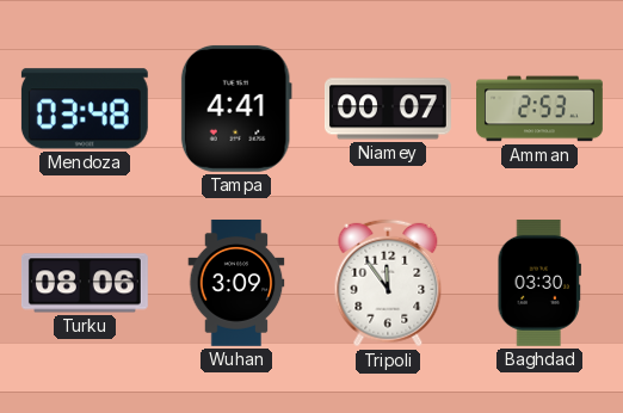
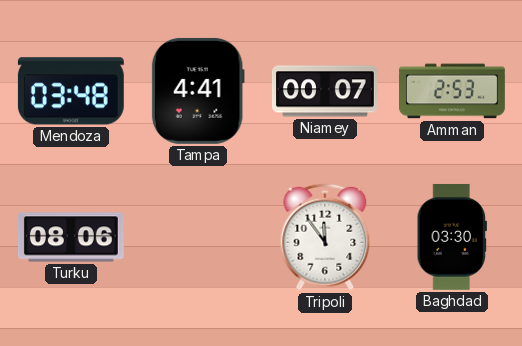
Wuhan: 3:09 -> none
